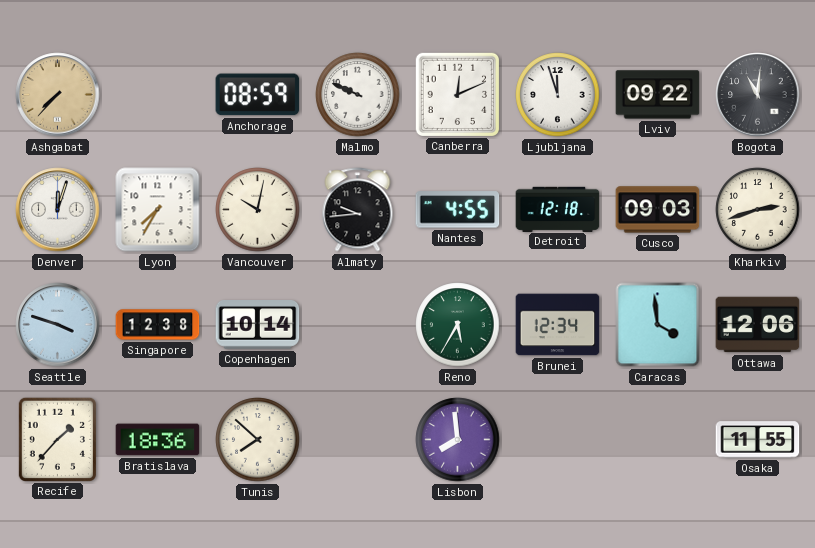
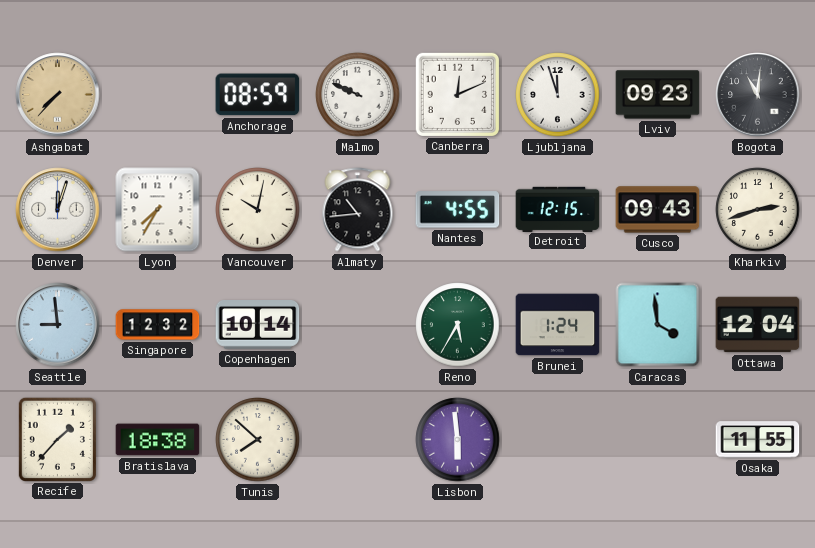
Lviv: 09:22 -> 09:23
Almaty: 9:44 -> 10:44
Detroit: 12:18 -> 12:15
Cusco: 09:03 -> 09:43
Seattle: 3:48 -> 8:59
Singapore: 12:38 -> 12:32
Brunei: 12:34 -> 1:24
Ottawa: 12:06 -> 12:04
Bratislava: 18:36 -> 18:38
Lisbon: 7:59 -> 5:59
